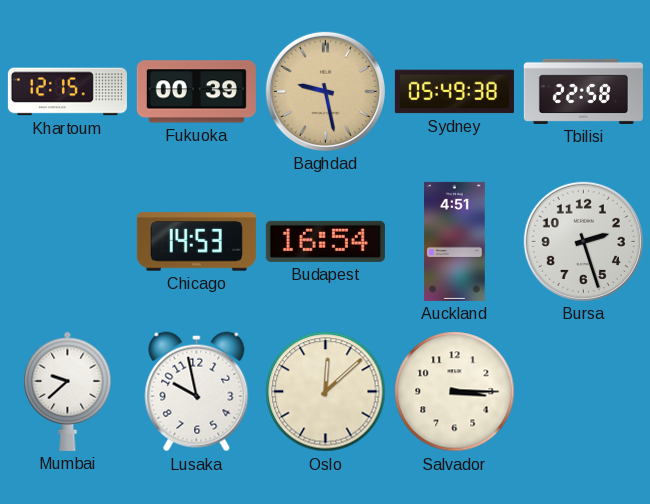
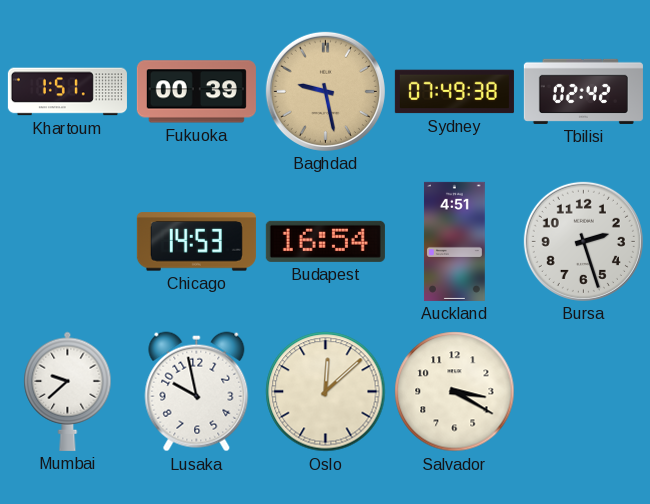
Khartoum: 12:15 -> 1:51
Sydney: 05:49 -> 07:49
Tbilisi: 22:58 -> 02:42
Salvador: 3:15 -> 3:20
